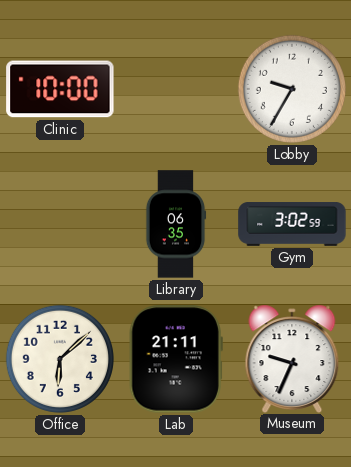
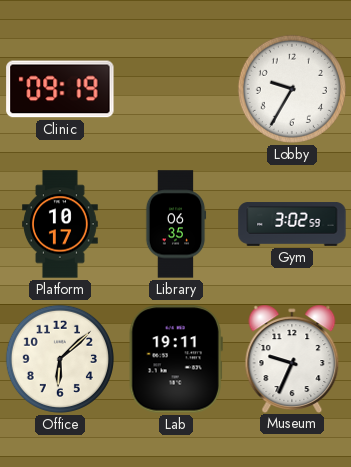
Clinic: 10:00 -> 09:19
Platform: none -> 10:17
Lab: 21:11 -> 19:11
